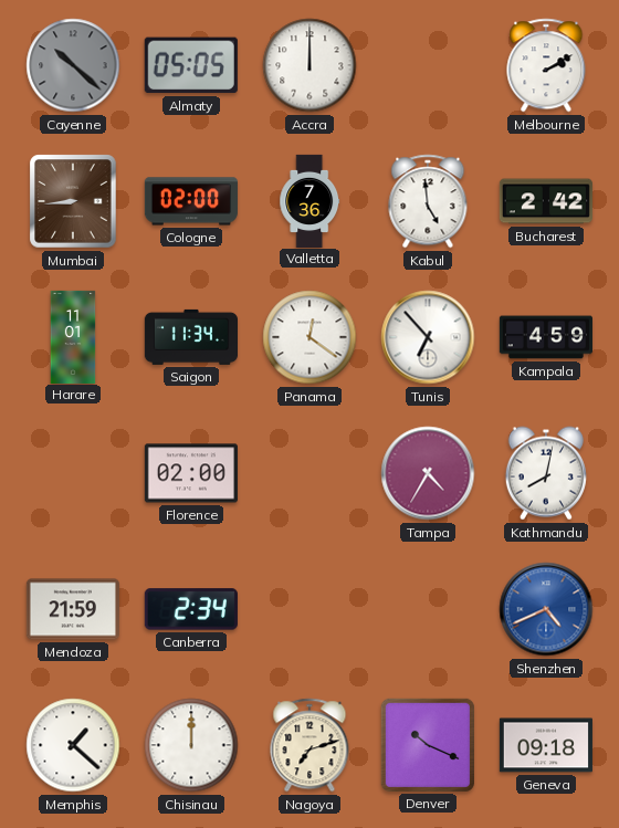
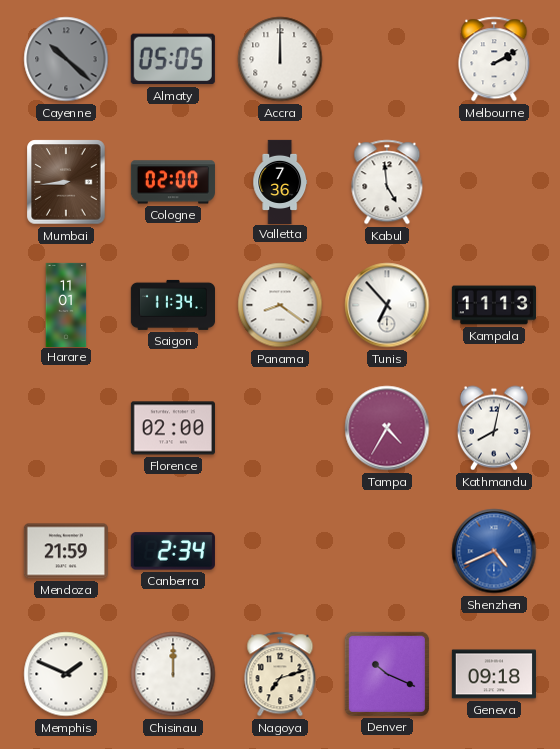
Bucharest: 2:42 -> none
Panama: 12:21 -> 8:21
Kampala: 4:59 -> 11:13
Memphis: 1:22 -> 1:49
